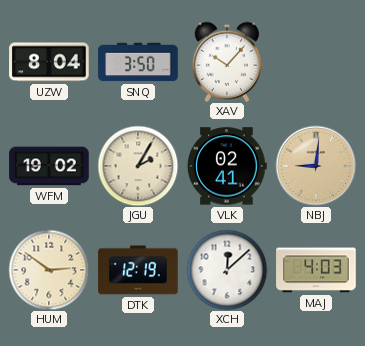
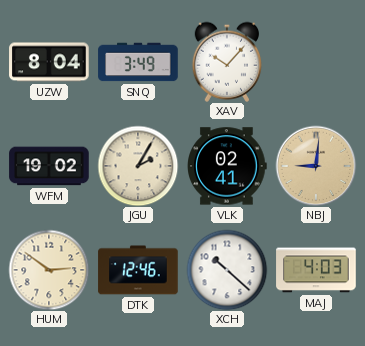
SNQ: 3:50 -> 3:49
DTK: 12:19 -> 12:46
XCH: 12:08 -> 10:22
